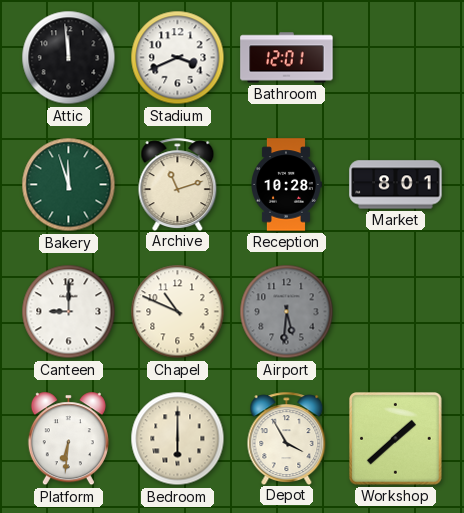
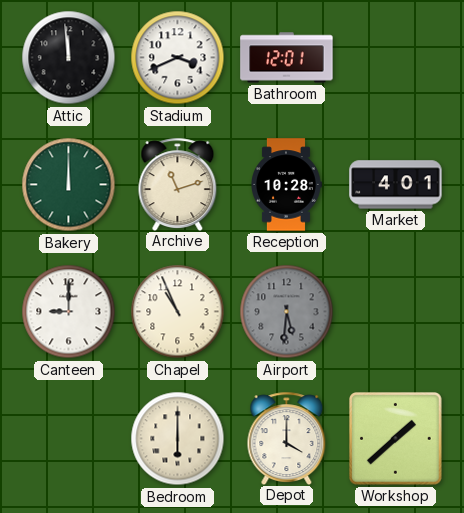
Bakery: 11:57 -> 12:00
Market: 8:01 -> 4:01
Chapel: 10:49 -> 10:56
Platform: 6:31 -> none
Depot: 3:55 -> 4:00
